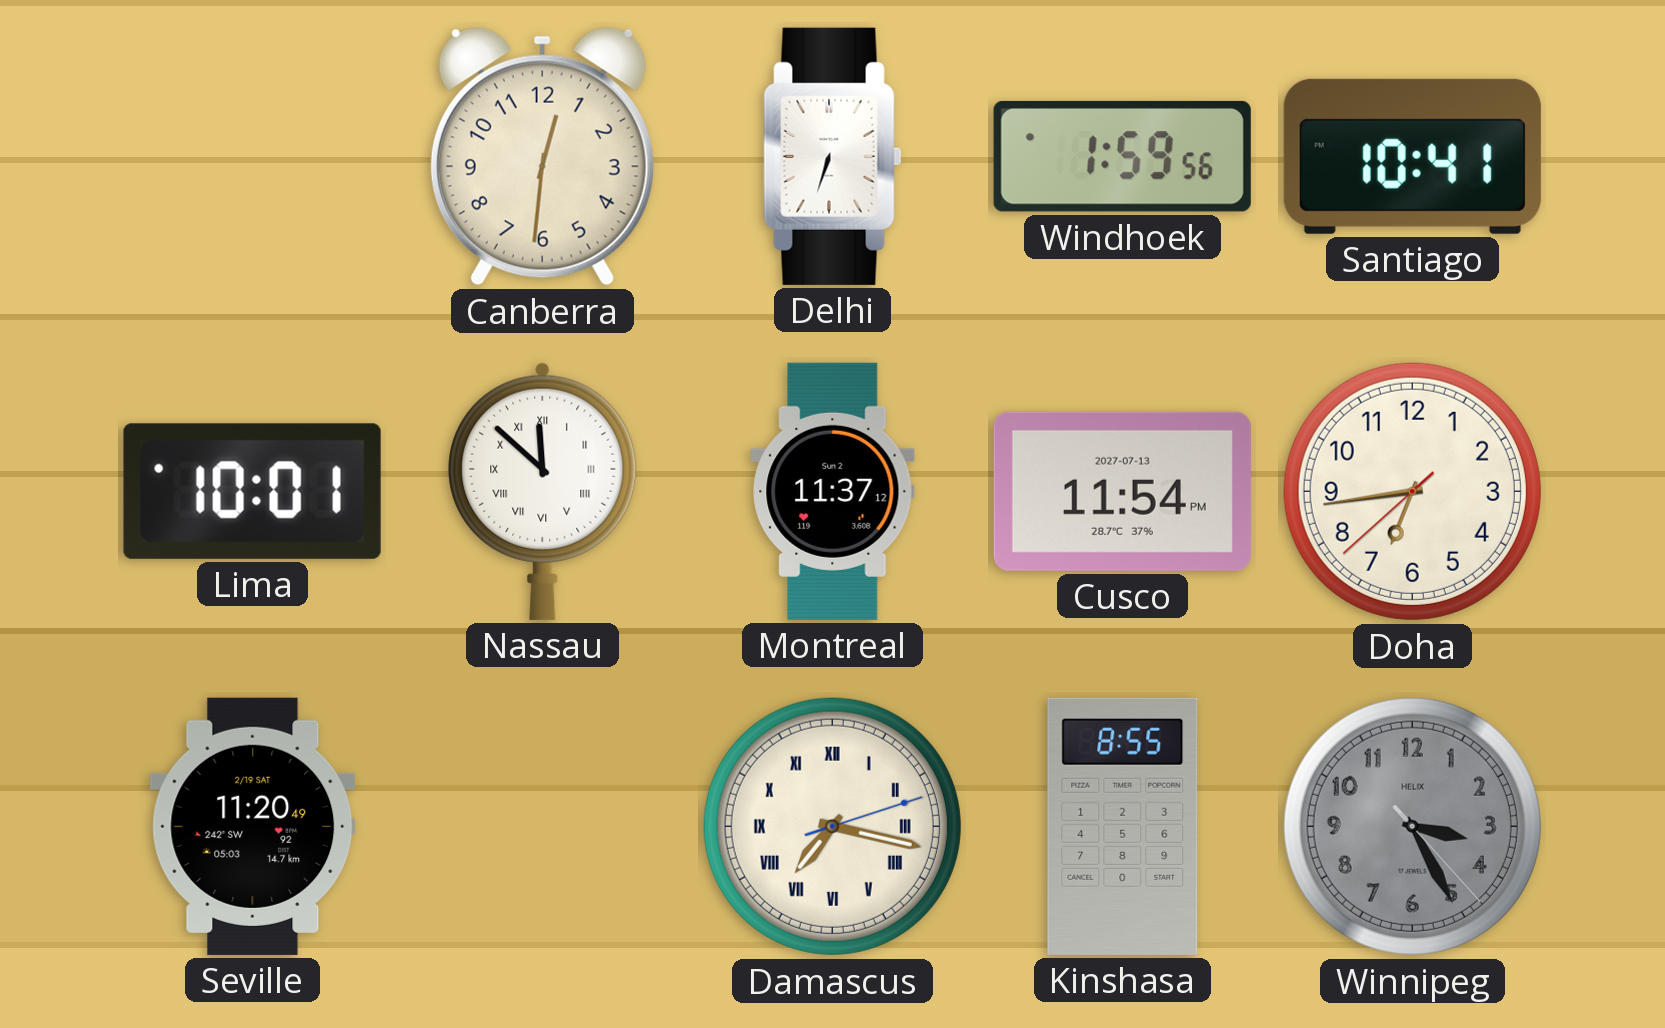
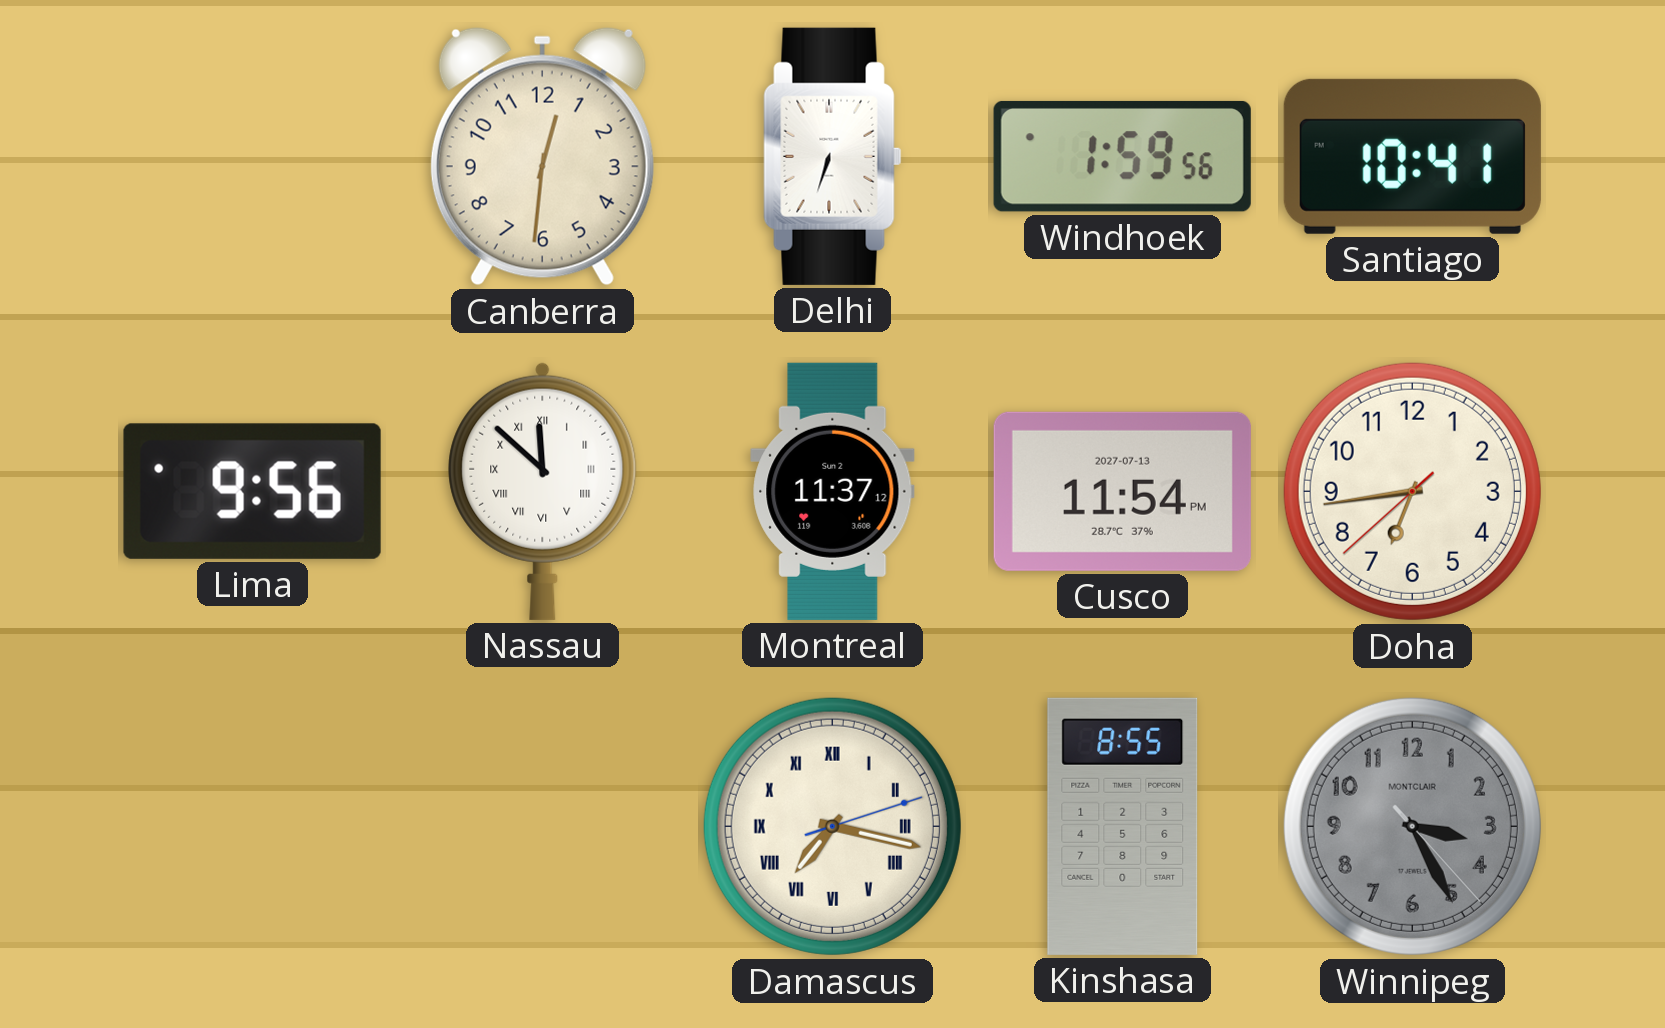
Lima: 10:01 -> 9:56
Seville: 11:20 -> none
Winnipeg brand: HELIX -> MONTCLAIR
